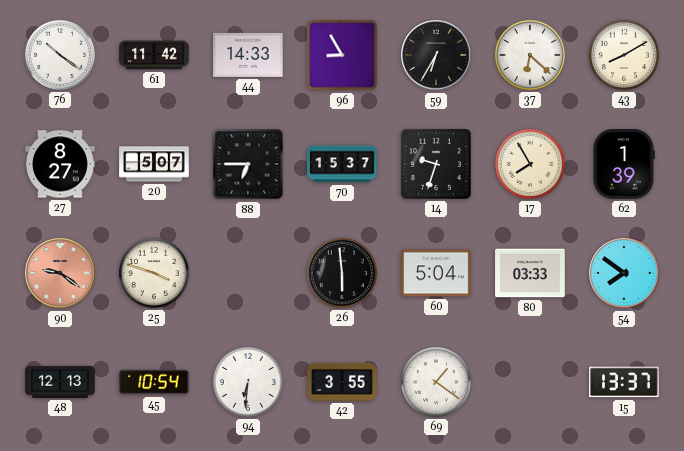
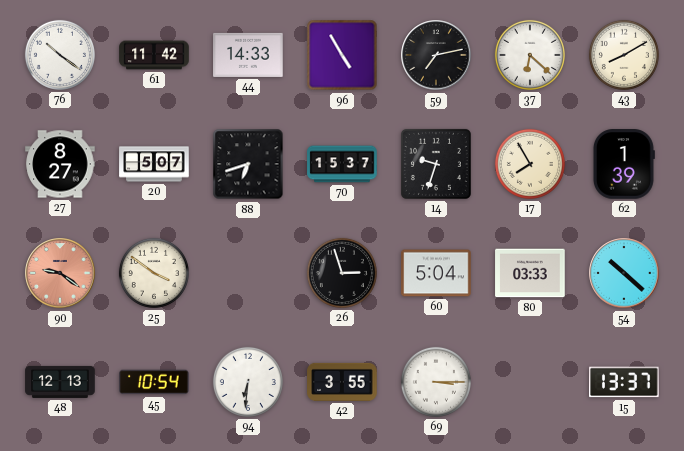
96: 8:55 -> 4:55
59: 6:35 -> 7:13
88: 6:45 -> 6:42
25: 3:48 -> 3:51
26: 5:59 -> 2:57
54: 7:51 -> 10:22
69: 1:21 -> 3:15
